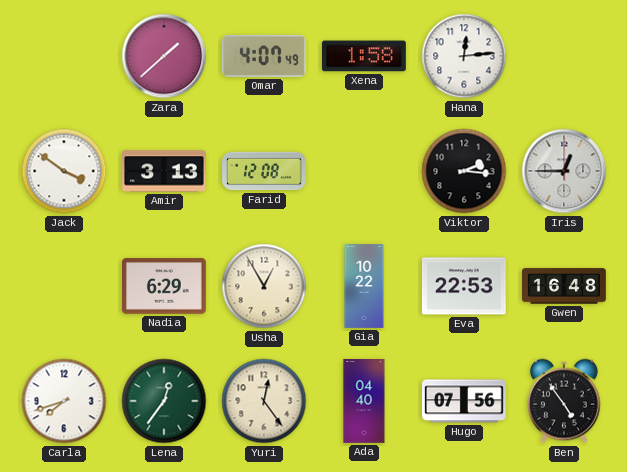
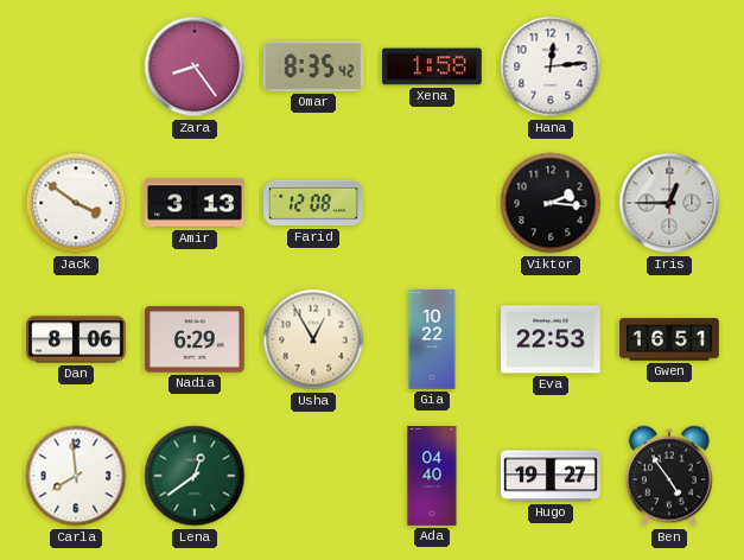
Zara: 1:38 -> 8:24
Omar: 4:07 -> 8:35
Dan: none -> 8:06
Gwen: 16:48 -> 16:51
Carla: 7:42 -> 7:59
Lena: 12:36 -> 12:39
Yuri: 12:24 -> none
Hugo: 07:56 -> 19:27
